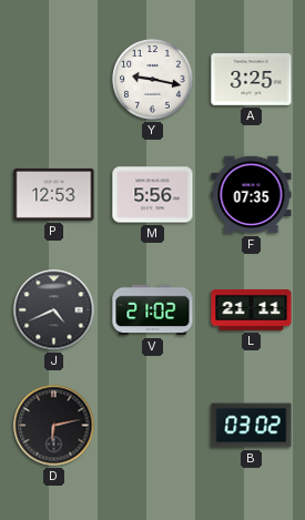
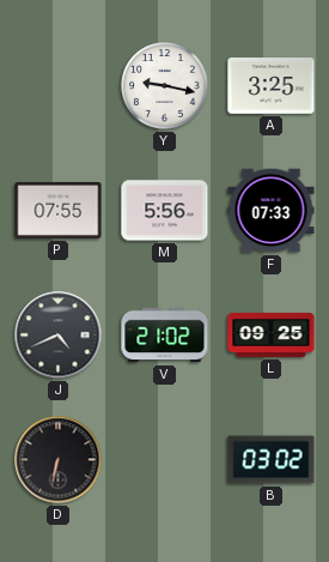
P: 12:53 -> 07:55
F: 07:35 -> 07:33
L: 21:11 -> 09:25
D: 6:13 -> 6:32
